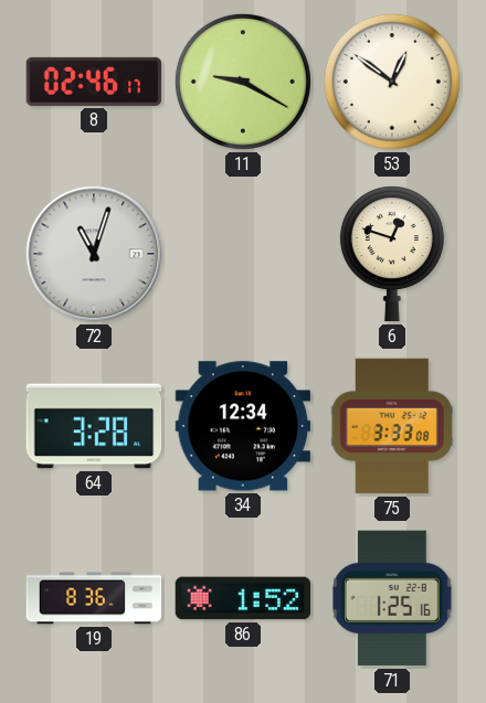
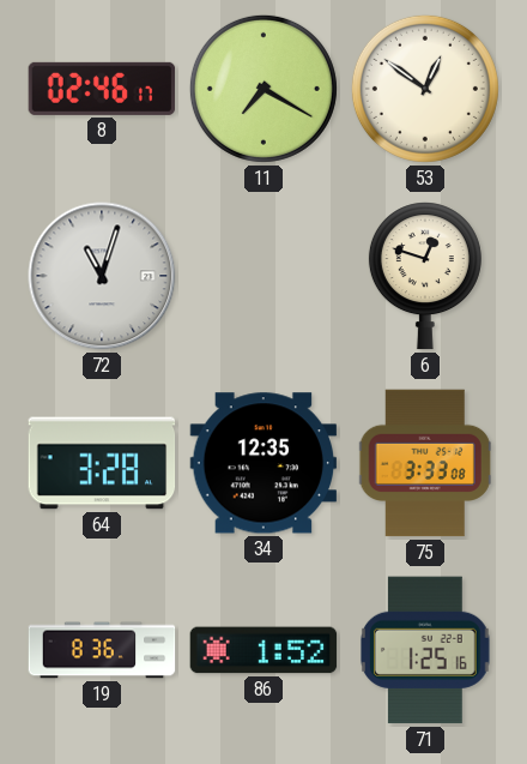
11: 9:20 -> 7:20
34: 12:34 -> 12:35
